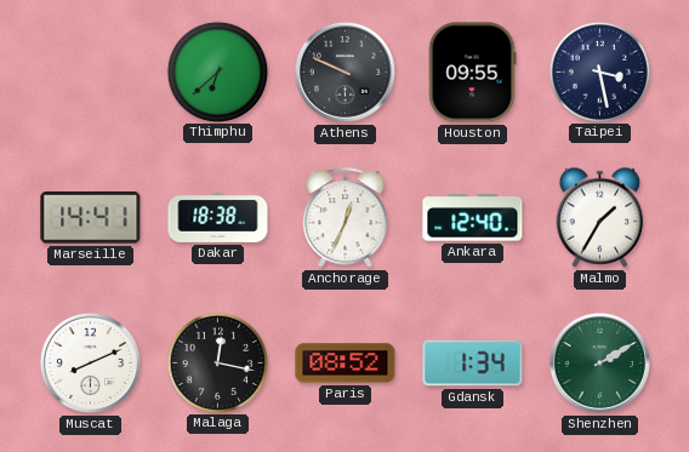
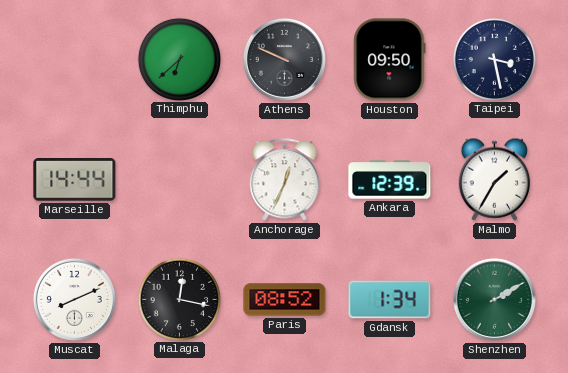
Houston: 09:55 -> 09:50
Marseille: 14:41 -> 14:44
Dakar: 18:38 -> none
Ankara: 12:40 -> 12:39
